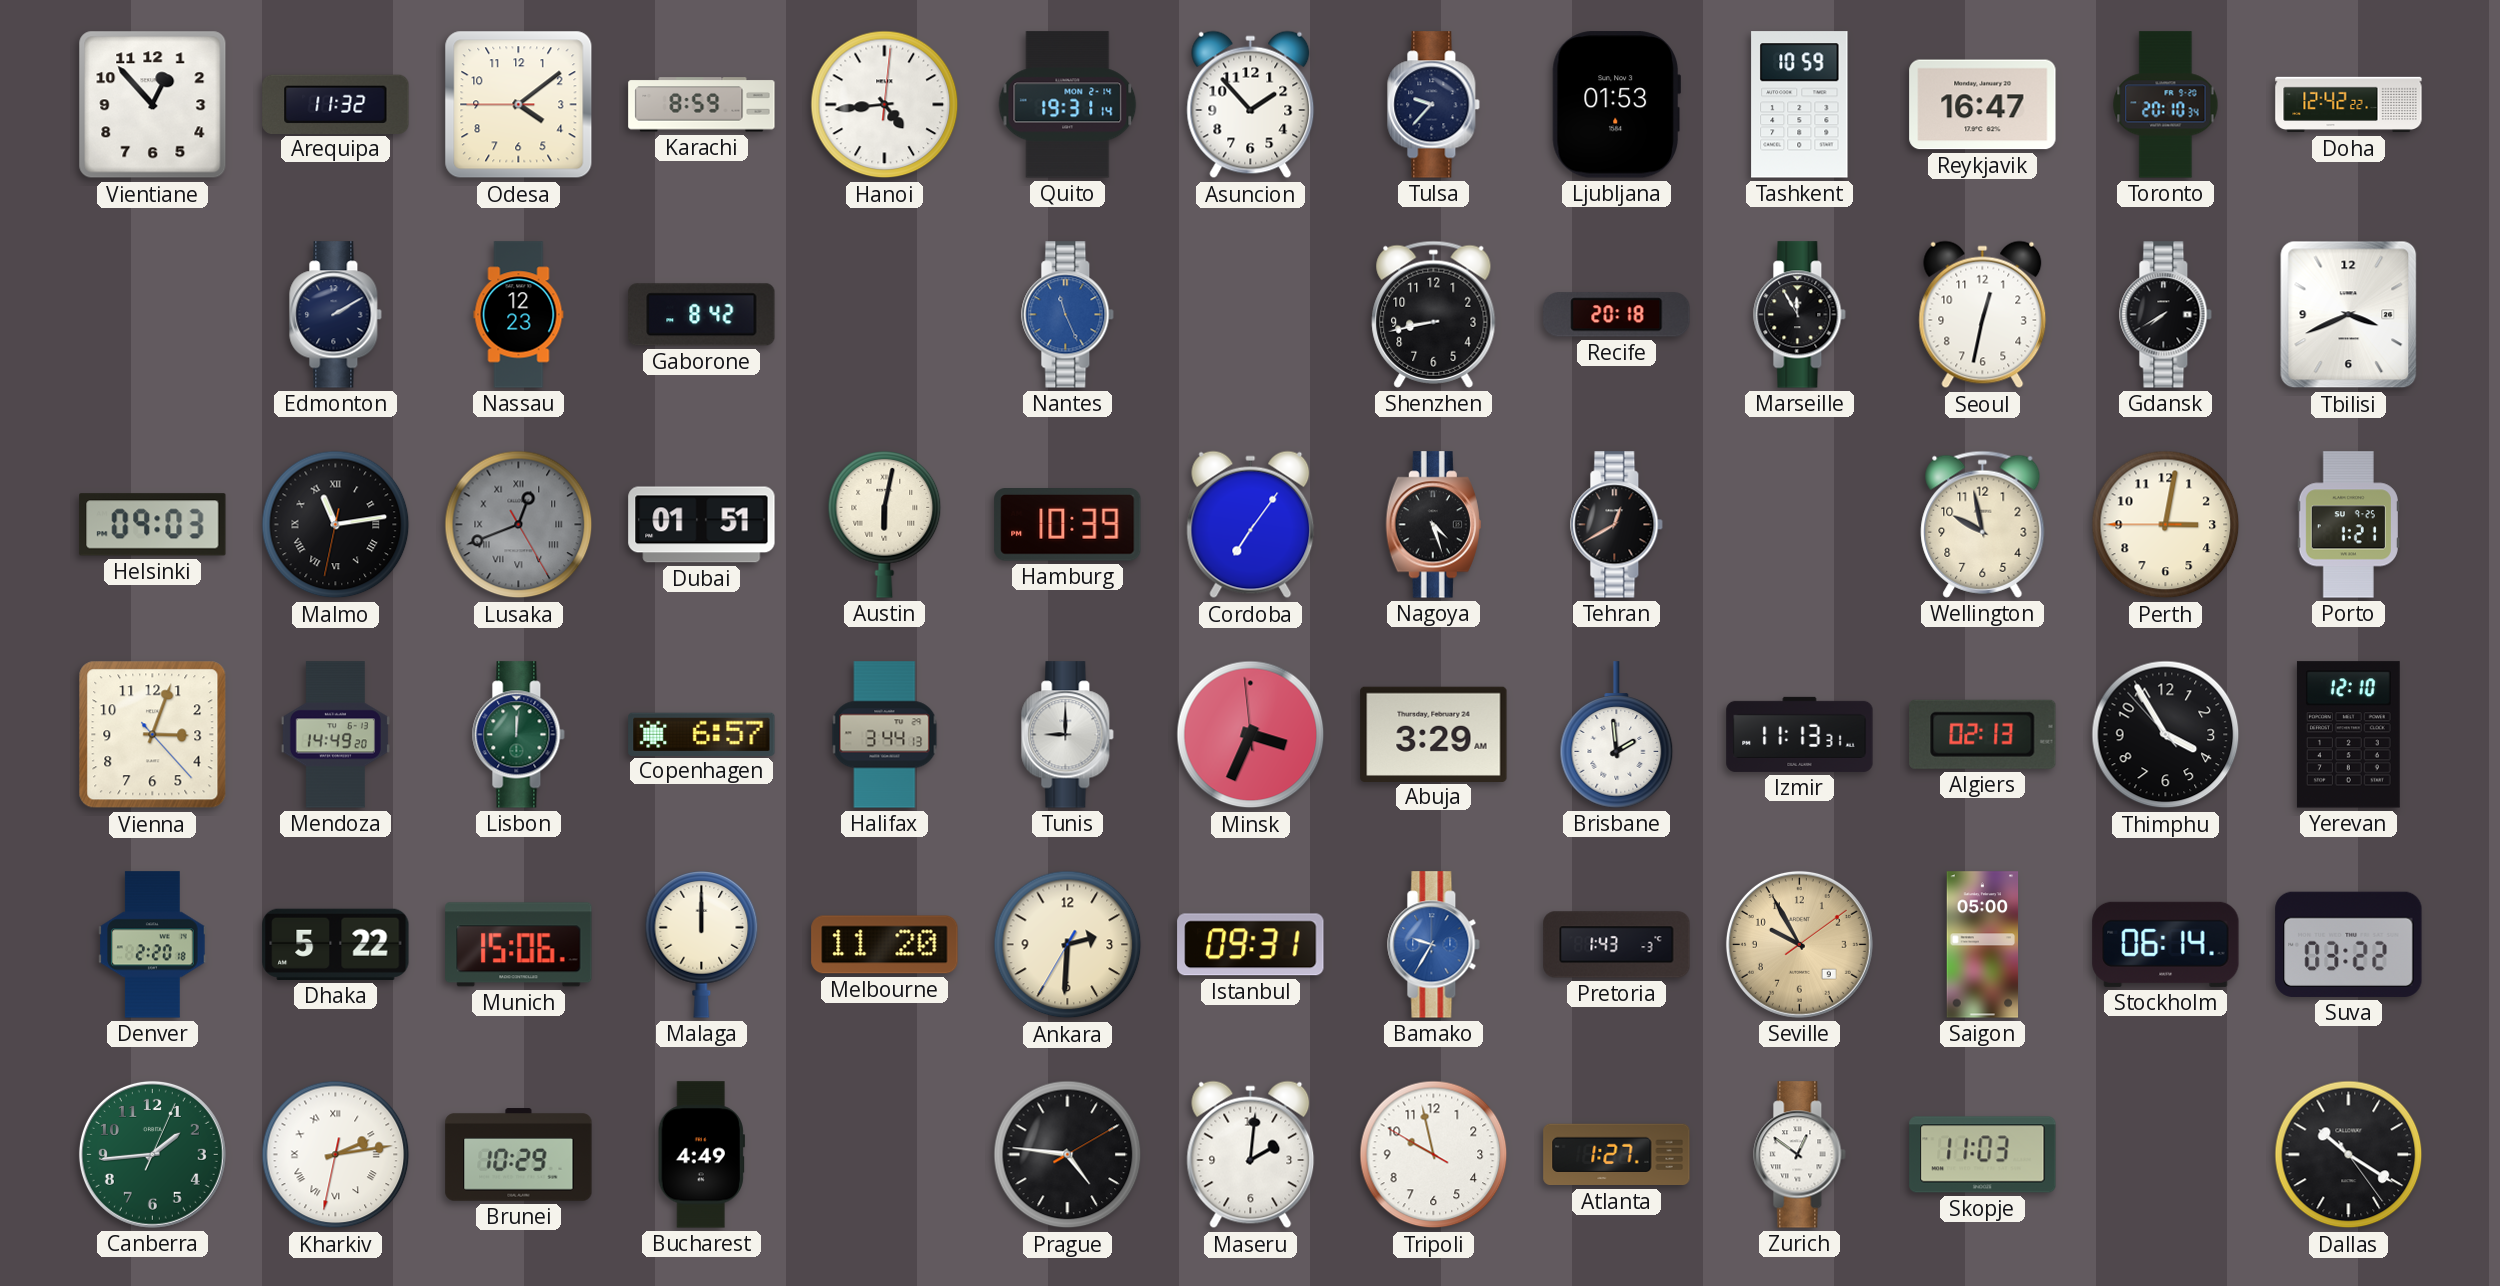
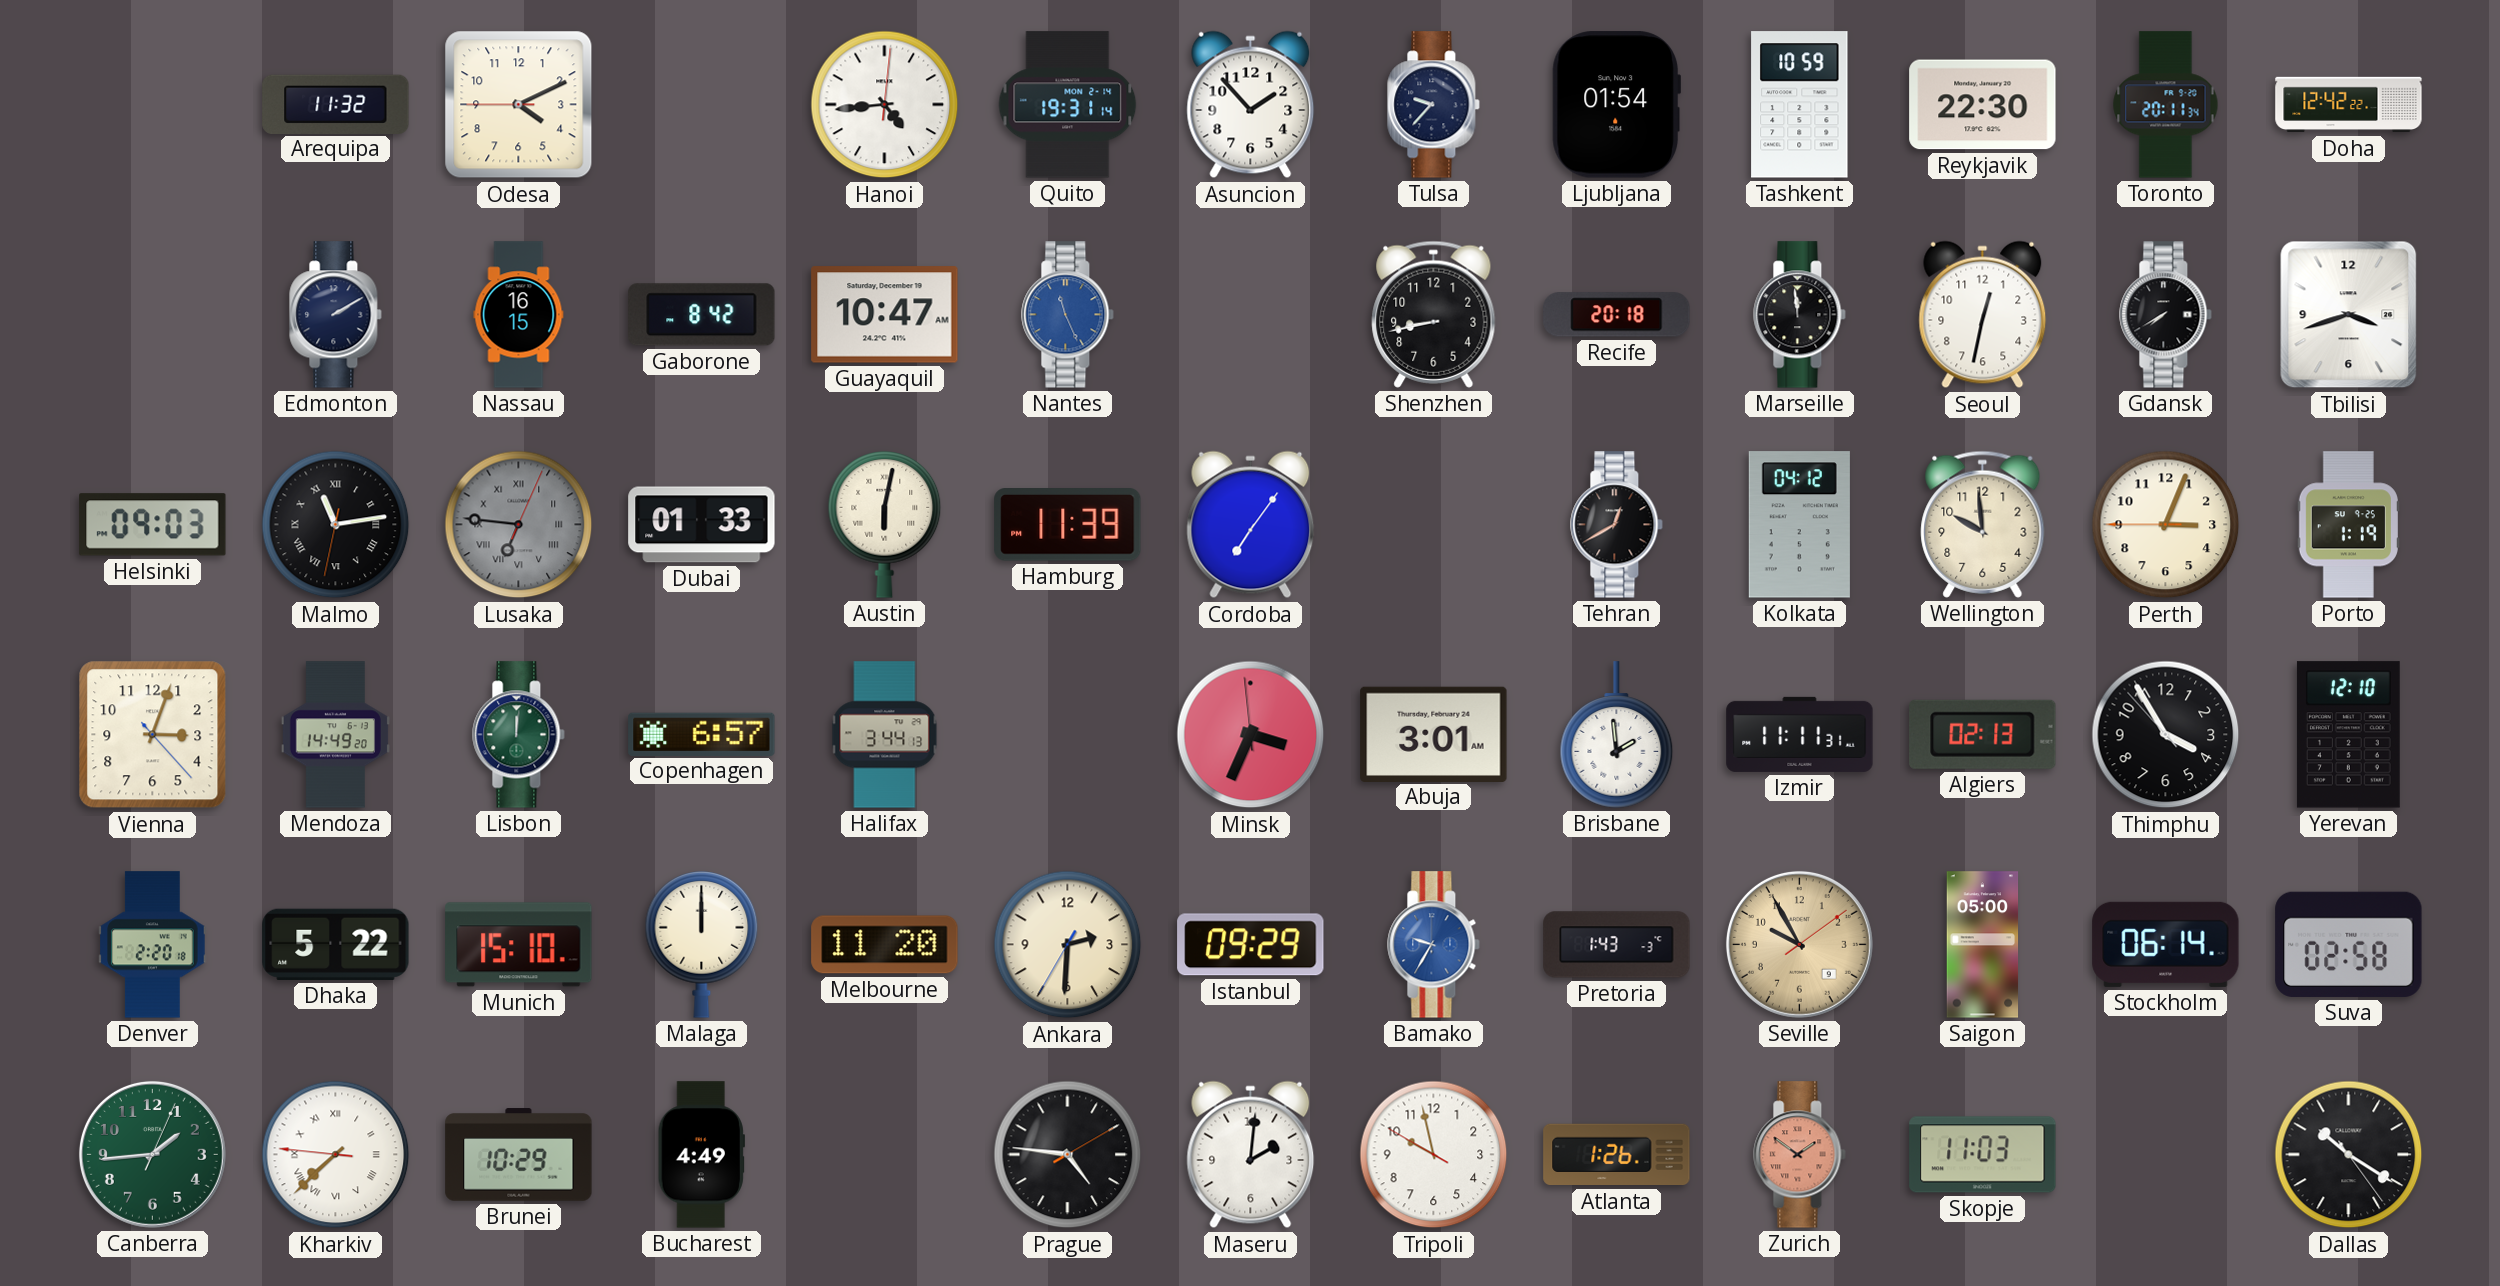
Vientiane: 12:53 -> none
Odesa: 4:08 -> 4:10
Karachi: 8:59 -> none
Ljubljana: 01:53 -> 01:54
Reykjavik: 16:47 -> 22:30
Toronto: 20:10 -> 20:11
Nassau: 12:23 -> 16:15
Guayaquil: none -> 10:47
Marseille: 11:55 -> 11:59
Tbilisi: 3:41 -> 3:42
Lusaka: 12:41 -> 6:46
Dubai: 01:51 -> 01:33
Hamburg: 10:39 -> 11:39
Nagoya: 4:27 -> none
Kolkata: none -> 04:12
Wellington: 9:58 -> 9:59
Perth: 3:01 -> 3:03
Porto: 1:21 -> 1:19
Tunis: 9:00 -> none
Abuja: 3:29 -> 3:01
Izmir: 11:13 -> 11:11
Munich: 15:06 -> 15:10
Istanbul: 09:31 -> 09:29
Suva: 03:22 -> 02:58
Kharkiv: 2:13 -> 7:37
Atlanta: 1:27 -> 1:26
Zurich: 12:51 -> 1:51
Zurich dial: white -> salmon
